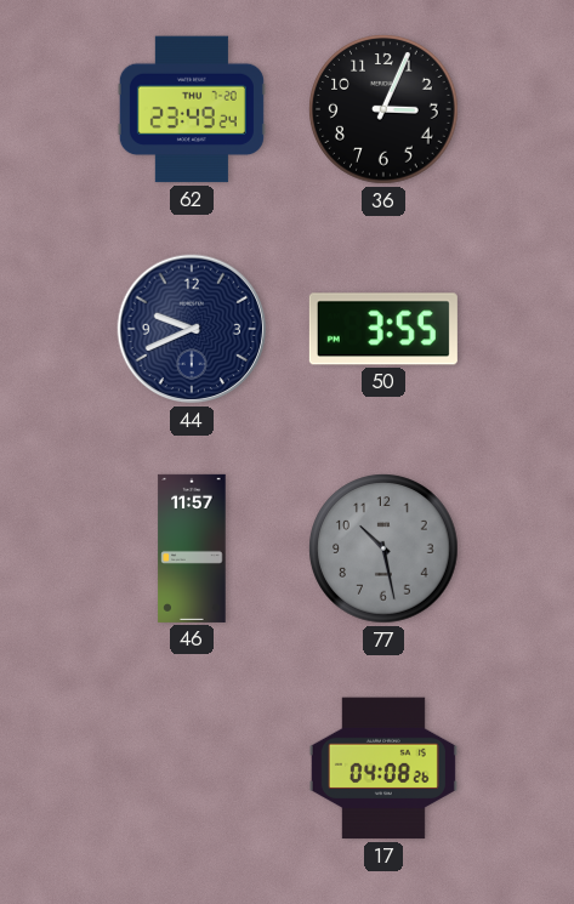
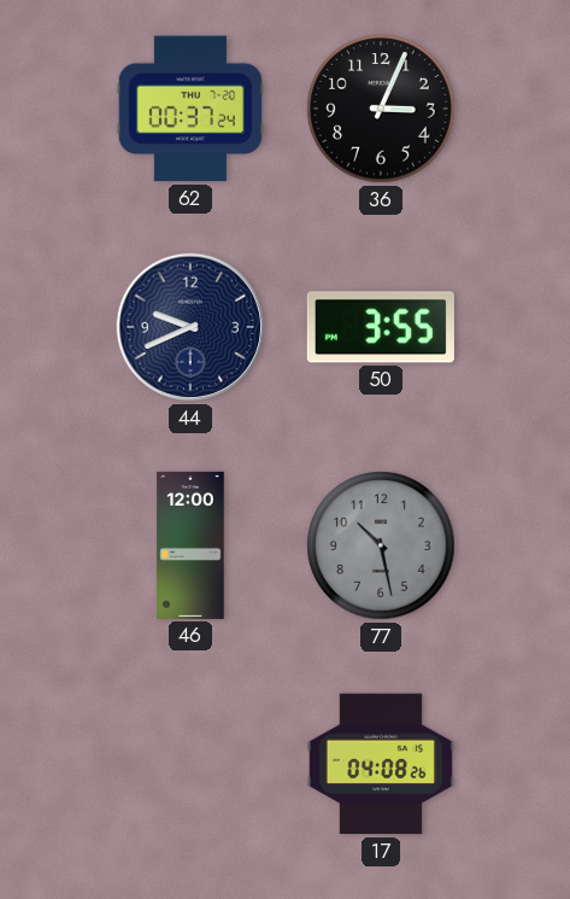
62: 23:49 -> 00:37
46: 11:57 -> 12:00
